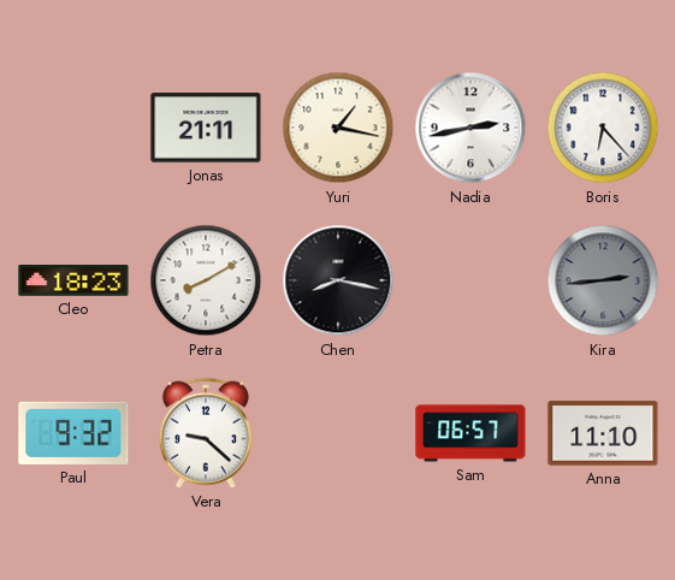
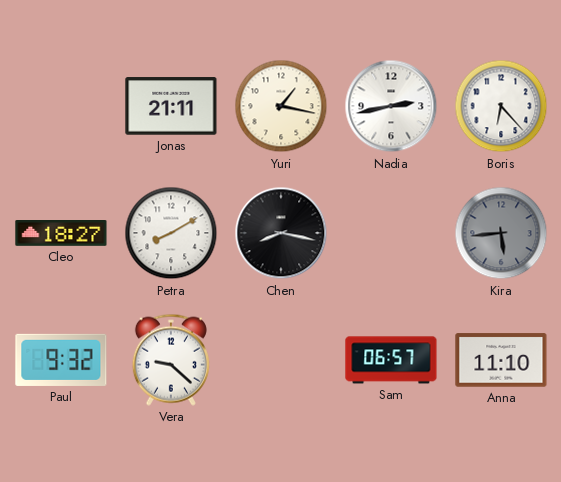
Cleo: 18:23 -> 18:27
Kira: 2:44 -> 5:44
